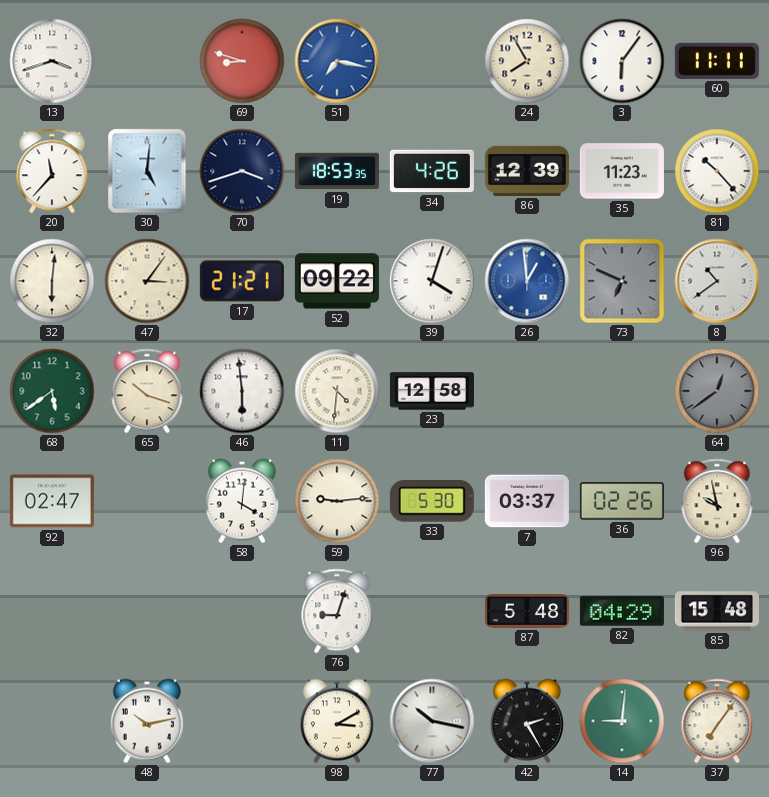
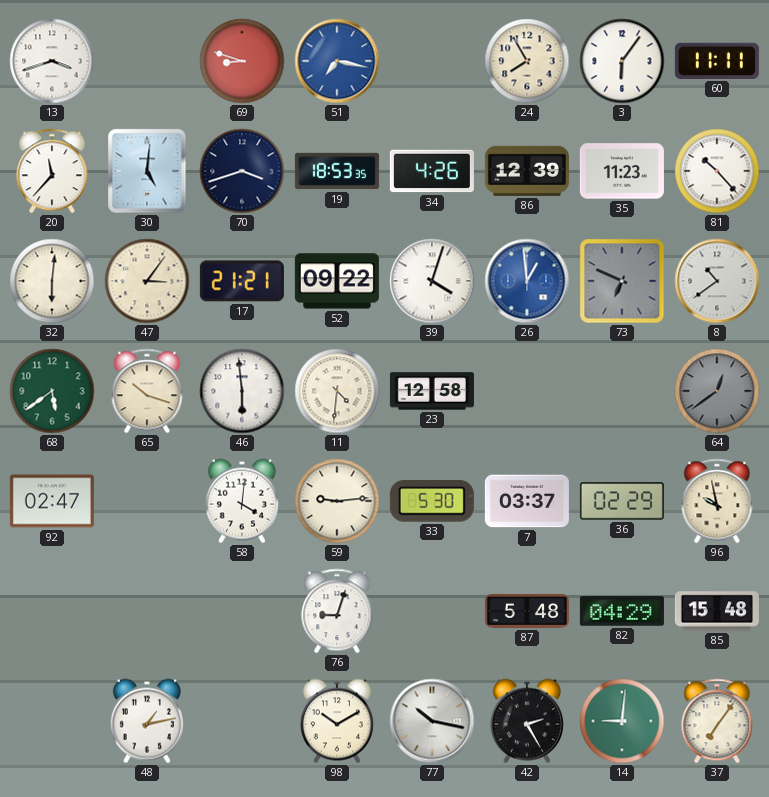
36: 02:26 -> 02:29
48: 10:13 -> 1:13
98: 3:10 -> 10:10
